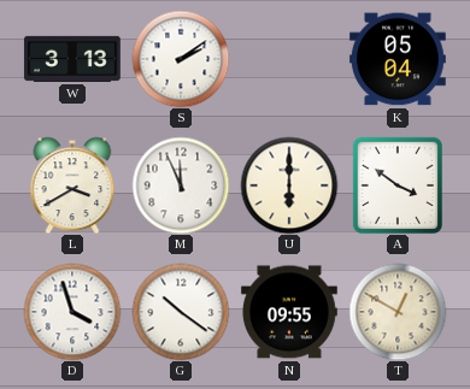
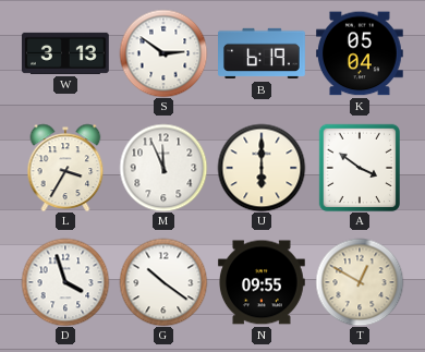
S: 2:09 -> 2:51
B: none -> 6:19
L: 3:40 -> 3:35
